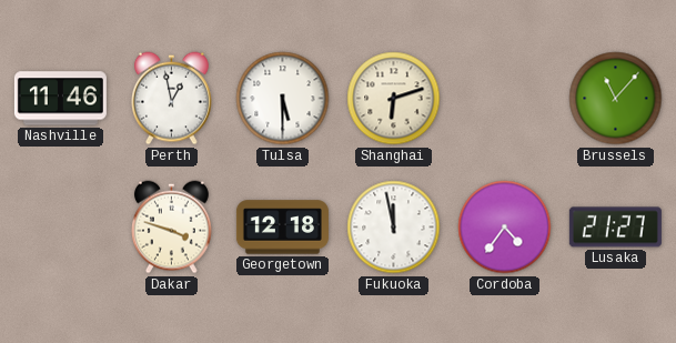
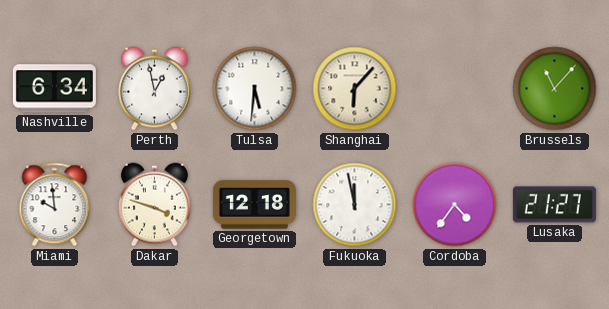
Nashville: 11:46 -> 6:34
Tulsa: 5:30 -> 5:31
Shanghai: 6:12 -> 6:07
Miami: none -> 9:59
